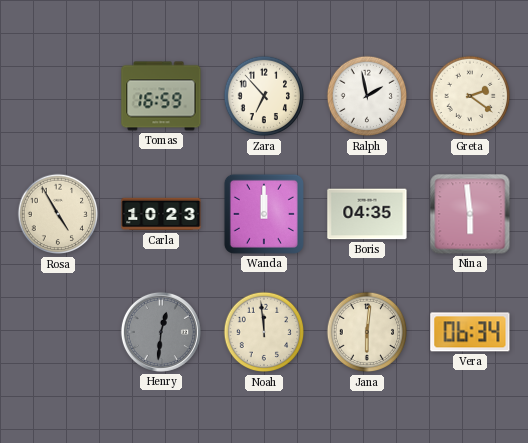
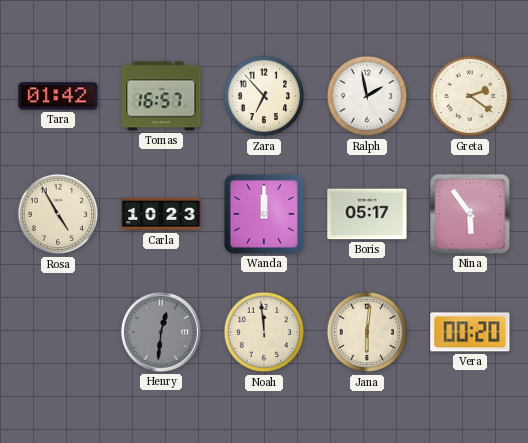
Tara: none -> 01:42
Tomas: 16:59 -> 16:57
Boris: 04:35 -> 05:17
Nina: 5:59 -> 5:54
Vera: 06:34 -> 00:20
